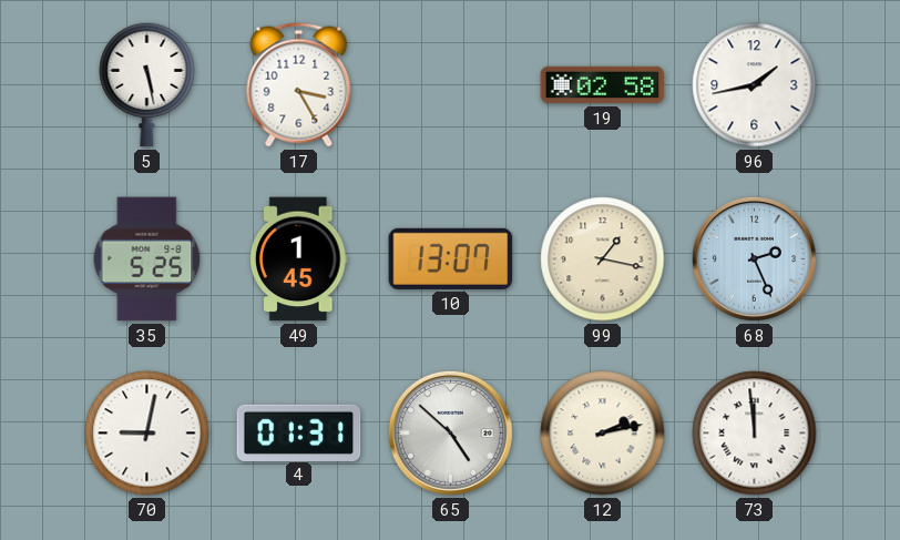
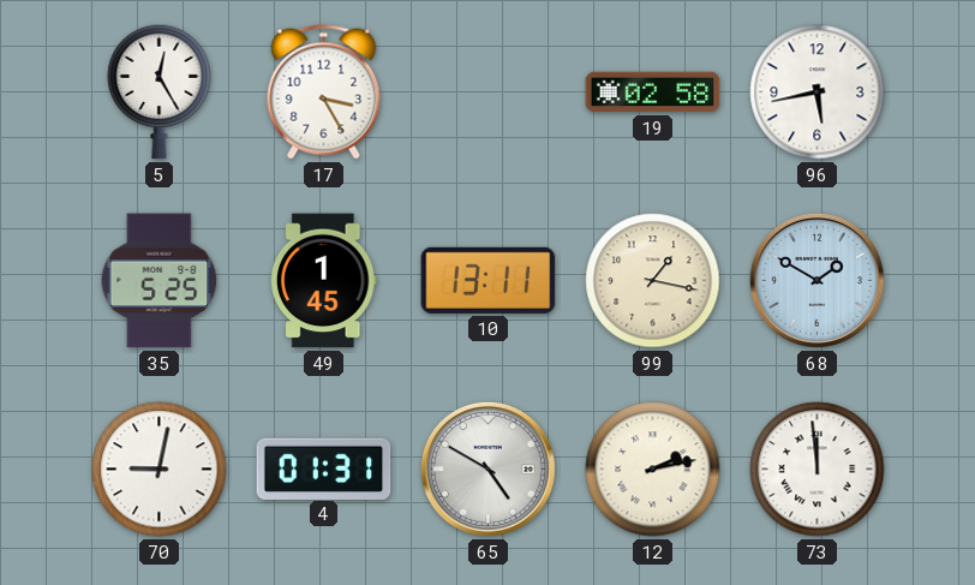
5: 5:28 -> 12:25
96: 1:43 -> 5:43
10: 13:07 -> 13:11
68: 2:26 -> 1:50
65: 4:52 -> 4:50
